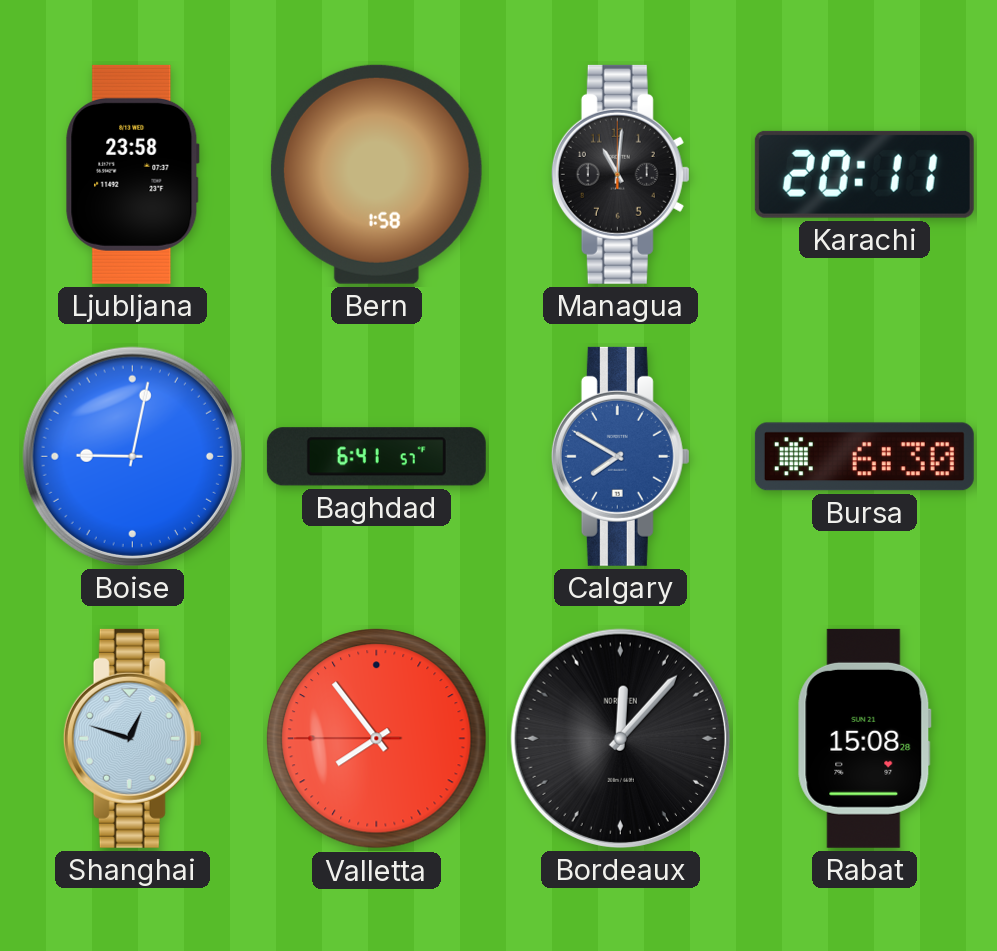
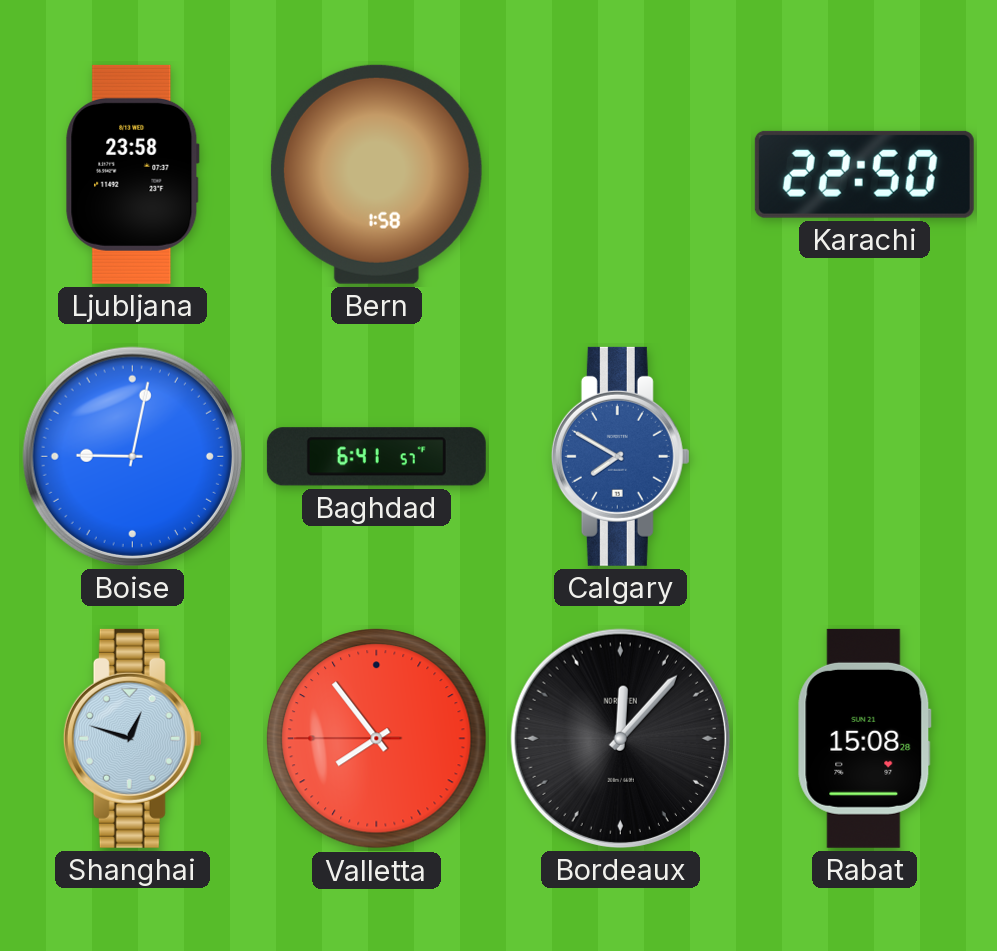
Managua: 11:01 -> none
Karachi: 20:11 -> 22:50
Bursa: 6:30 -> none
